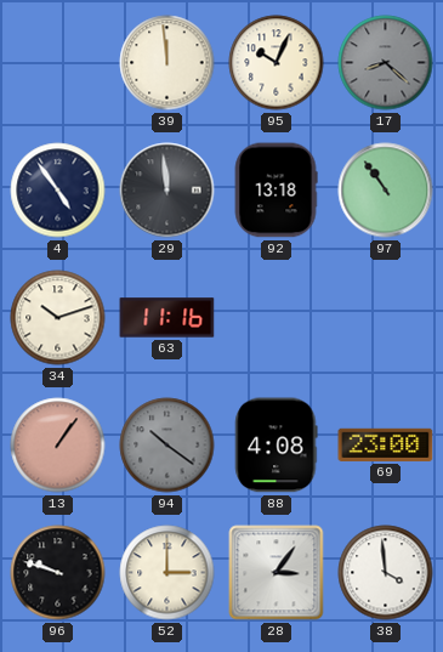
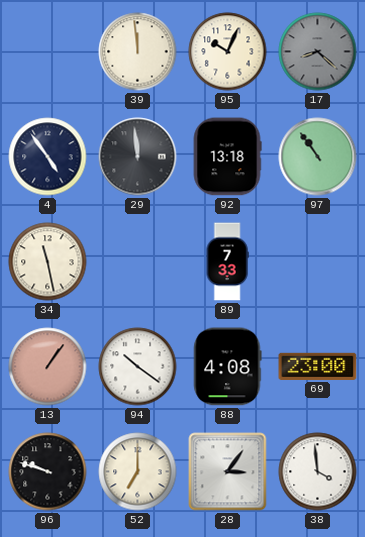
34: 10:12 -> 11:28
63: 11:16 -> none
89: none -> 7:33
94 dial: grey -> white
52: 3:00 -> 7:00
